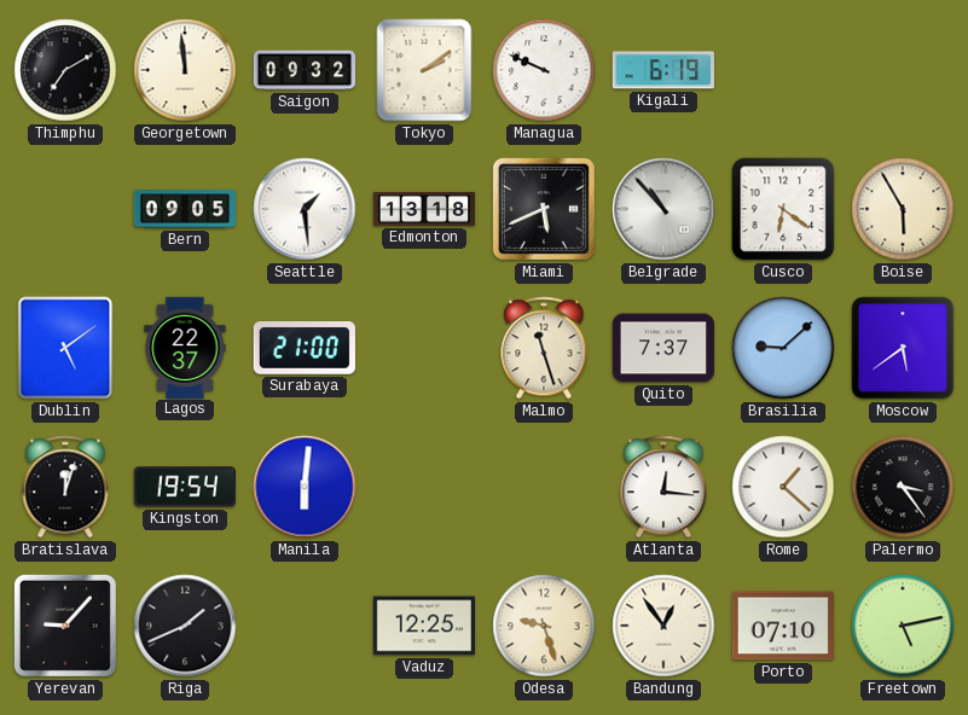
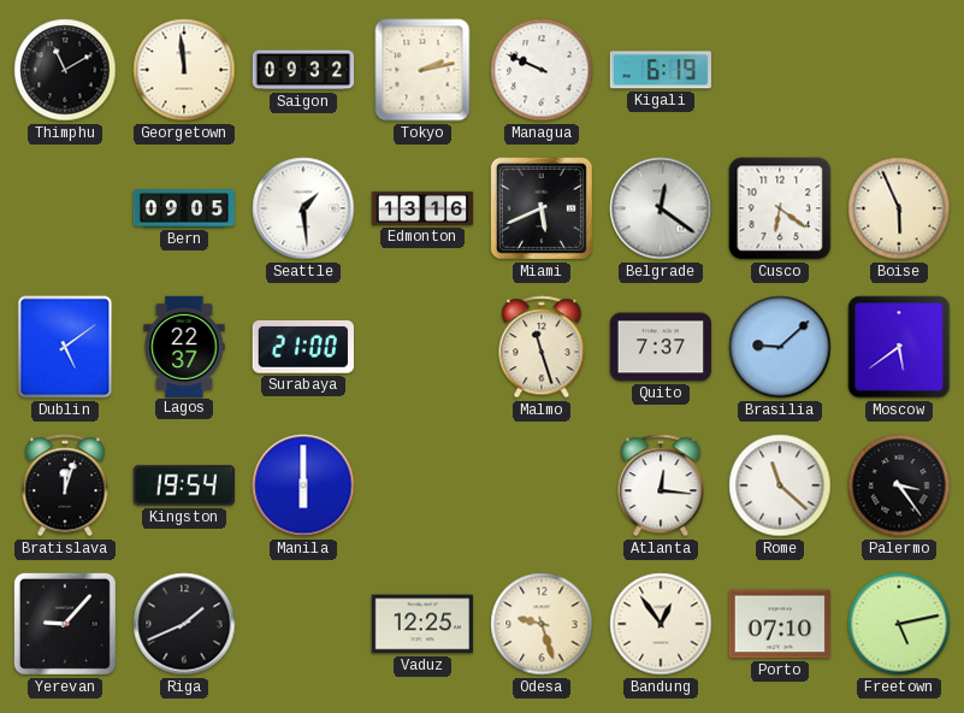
Thimphu: 7:10 -> 11:10
Tokyo: 2:09 -> 2:13
Edmonton: 13:18 -> 13:16
Belgrade: 10:53 -> 12:21
Boise: 5:55 -> 5:56
Manila: 6:01 -> 6:00
Rome: 1:22 -> 11:22
